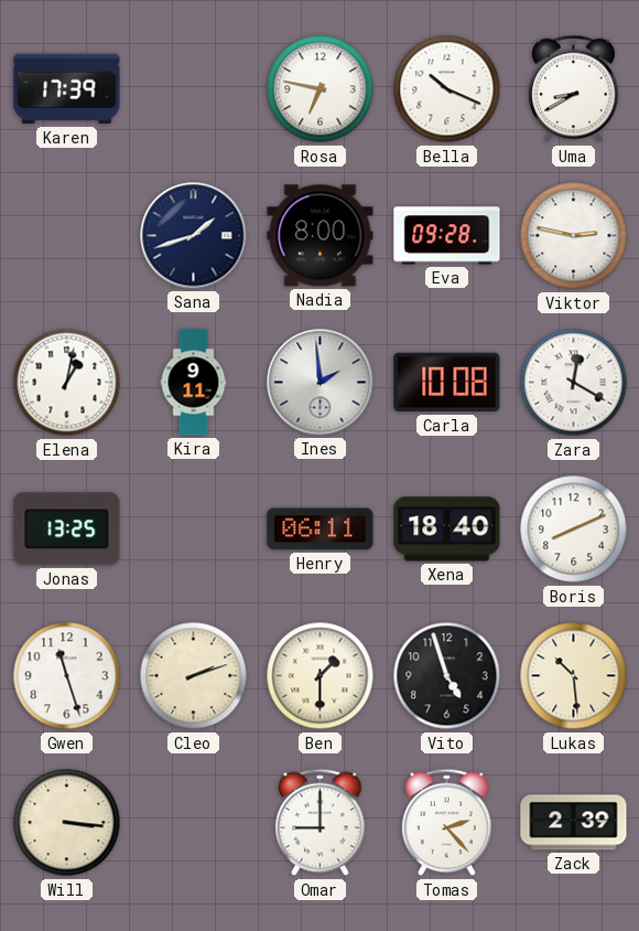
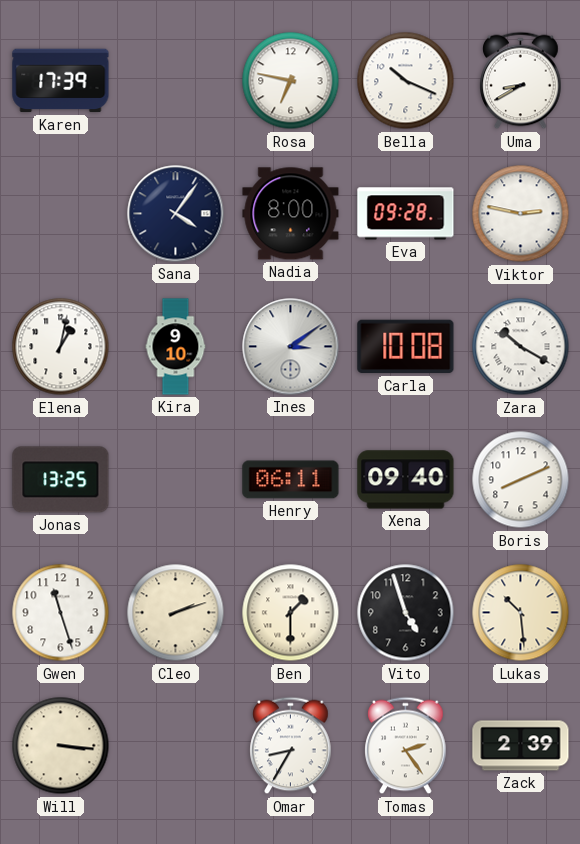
Sana: 1:42 -> 4:06
Kira: 9:11 -> 9:10
Ines: 1:59 -> 3:09
Zara: 12:20 -> 10:20
Xena: 18:40 -> 09:40
Omar: 9:00 -> 8:35
Tomas: 2:23 -> 2:24
